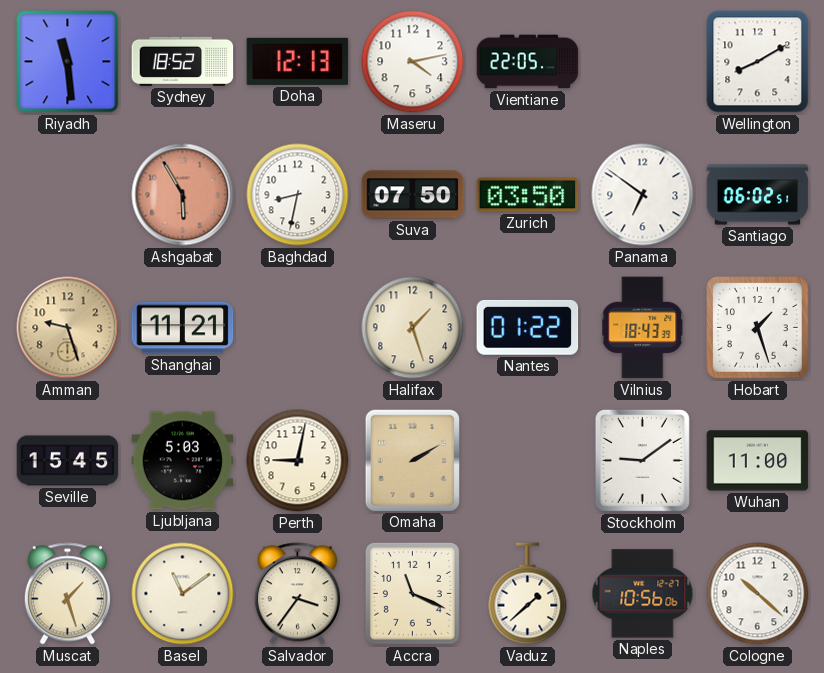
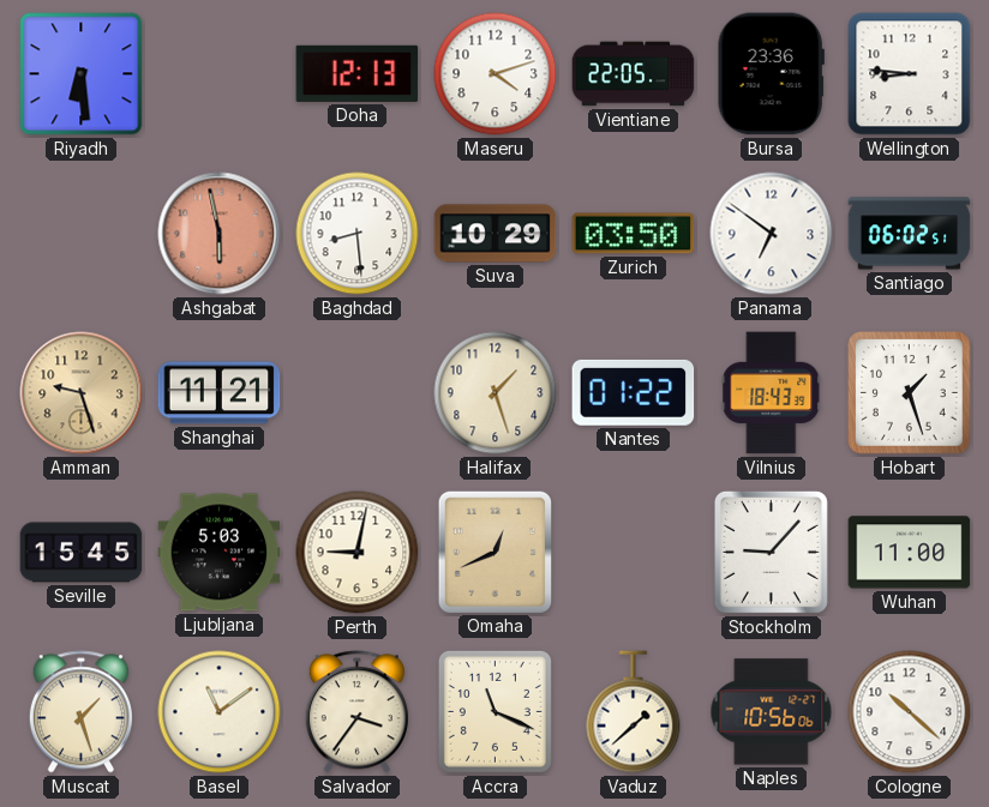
Riyadh: 11:29 -> 6:29
Sydney: 18:52 -> none
Maseru: 4:13 -> 4:12
Bursa: none -> 23:36
Wellington: 8:10 -> 8:46
Ashgabat: 5:55 -> 5:58
Baghdad: 8:32 -> 8:29
Suva: 07:50 -> 10:29
Omaha: 2:10 -> 12:41
Stockholm: 9:09 -> 9:07
